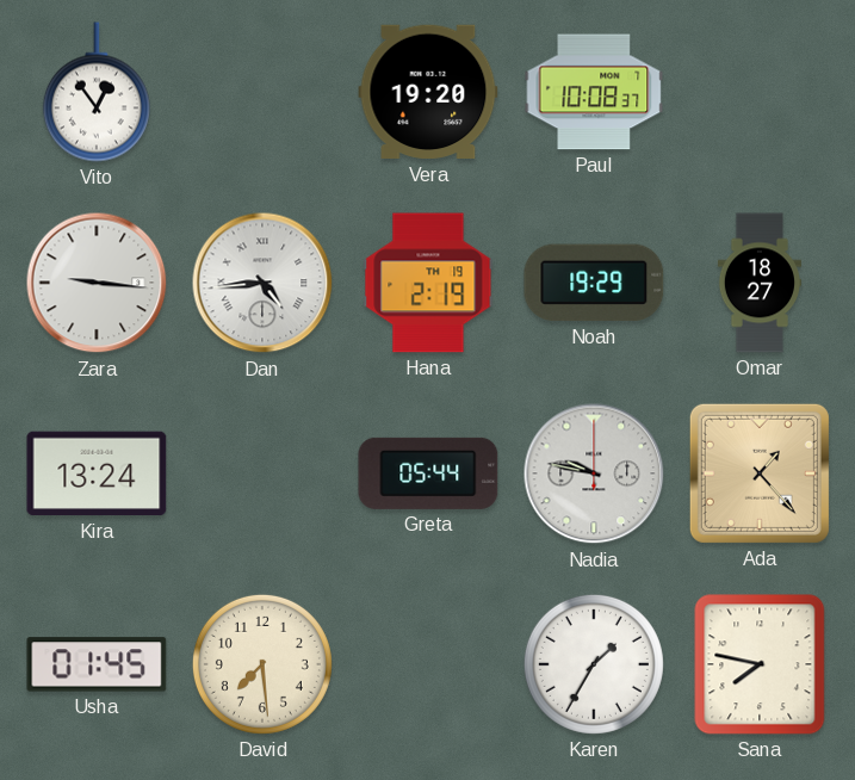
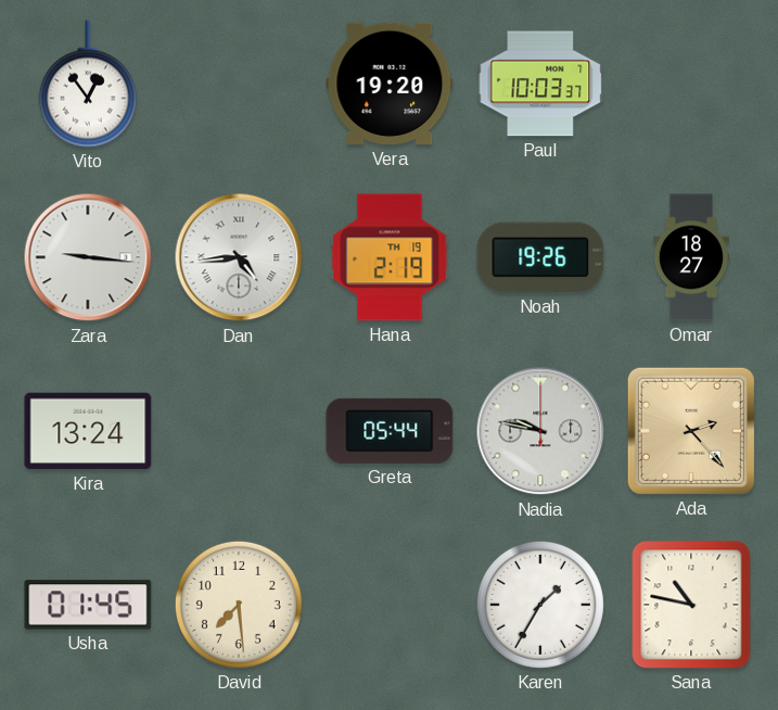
Paul: 10:08 -> 10:03
Noah: 19:29 -> 19:26
Ada: 1:23 -> 2:23
Sana: 7:47 -> 10:47
